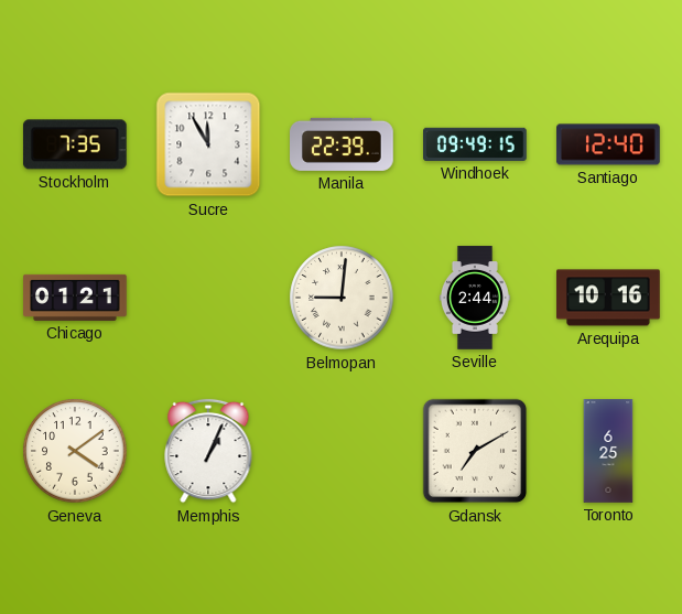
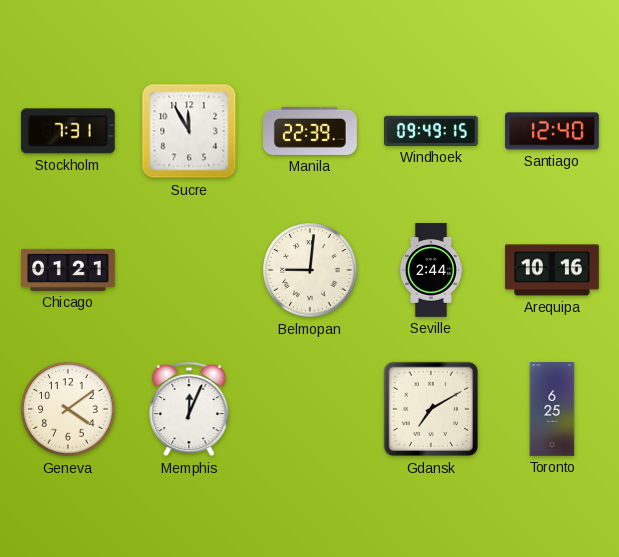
Stockholm: 7:35 -> 7:31
Memphis: 1:04 -> 12:04
